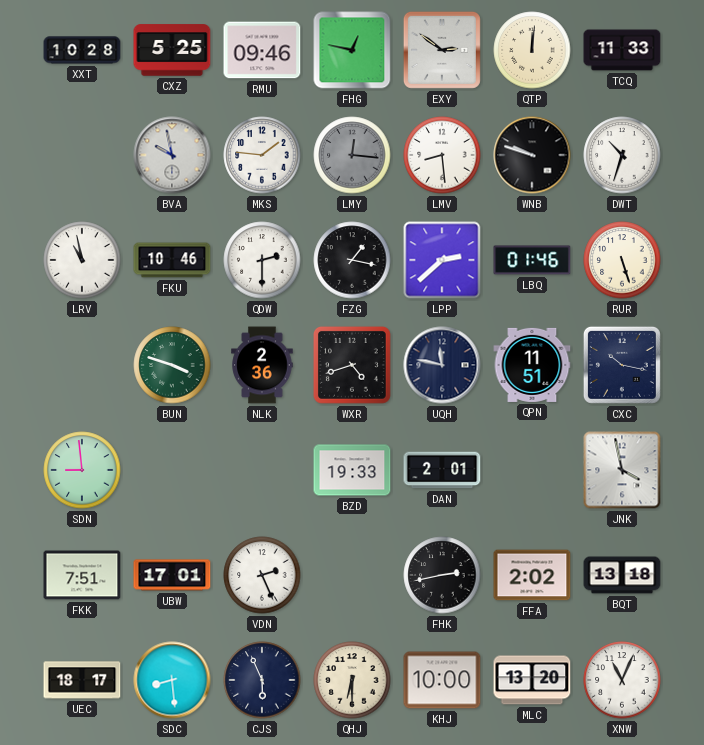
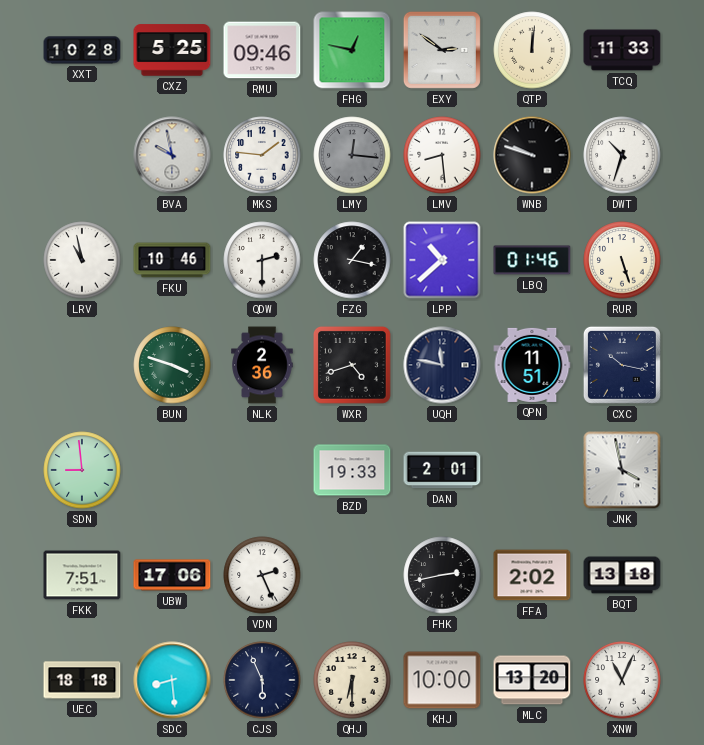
LPP: 2:38 -> 10:38
UBW: 17:01 -> 17:06
UEC: 18:17 -> 18:18
